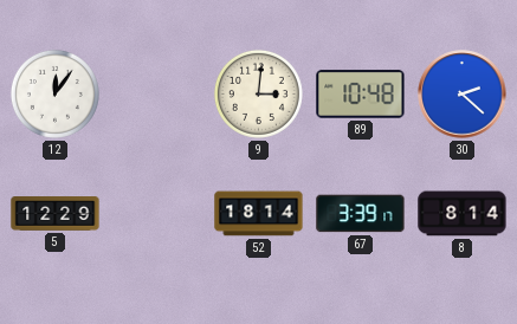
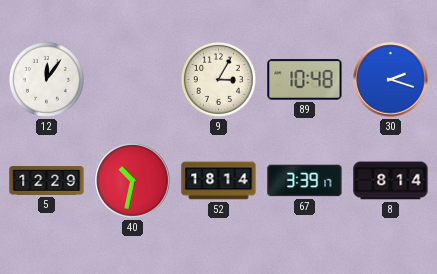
9: 3:01 -> 3:05
30: 2:22 -> 2:18
40: none -> 10:32
